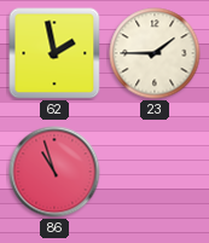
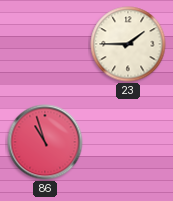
62: 1:58 -> none
